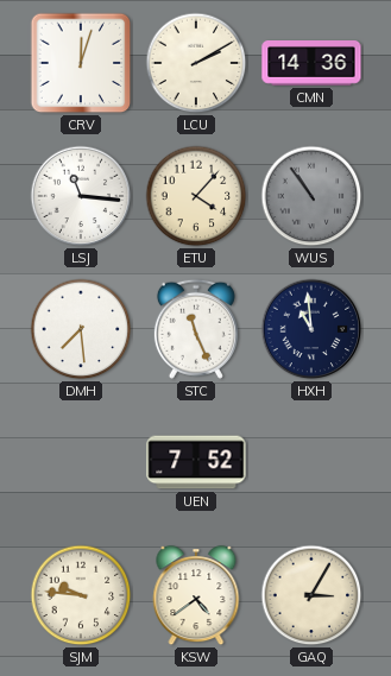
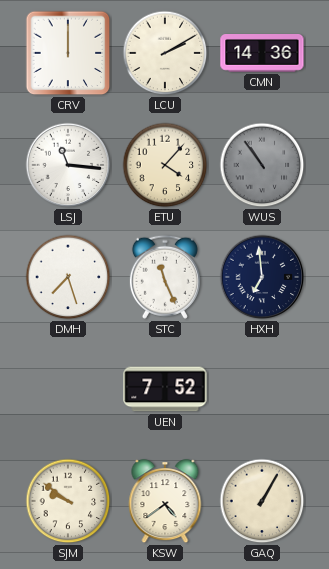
CRV: 12:03 -> 12:00
DMH: 7:29 -> 7:27
HXH: 10:59 -> 6:59
SJM: 9:46 -> 9:51
GAQ: 3:05 -> 1:05
